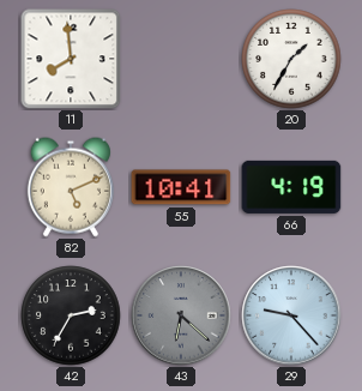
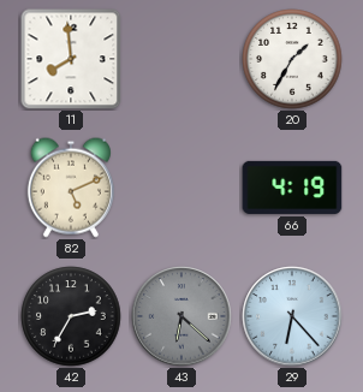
55: 10:41 -> none
29: 9:23 -> 6:23
